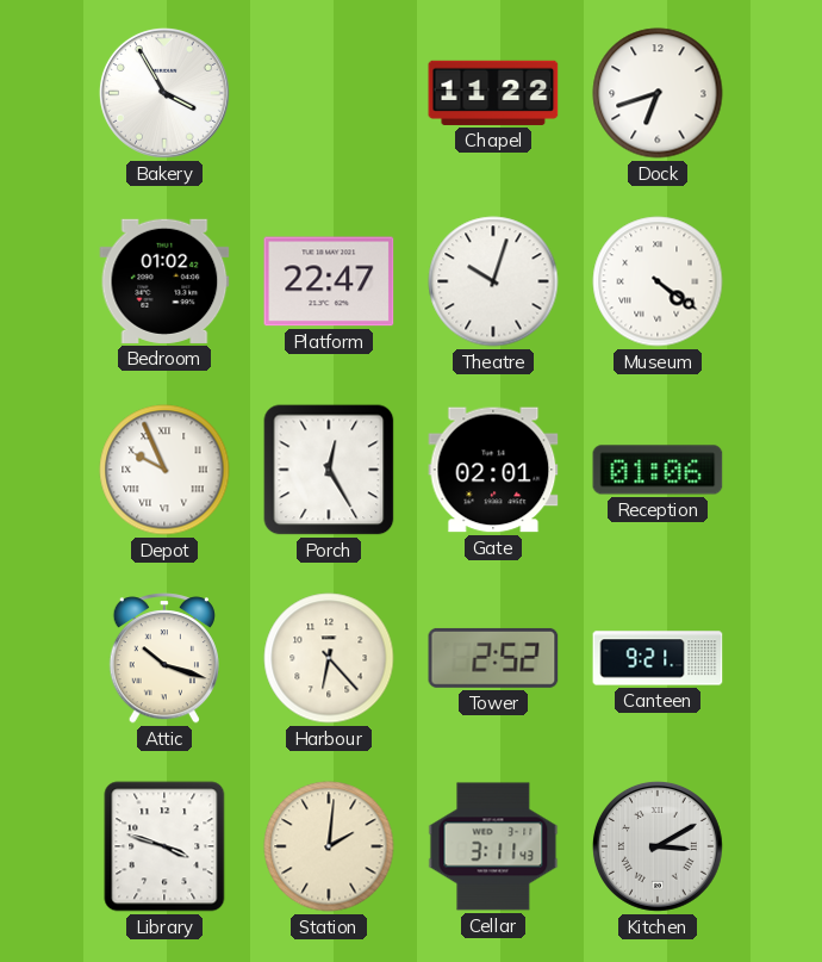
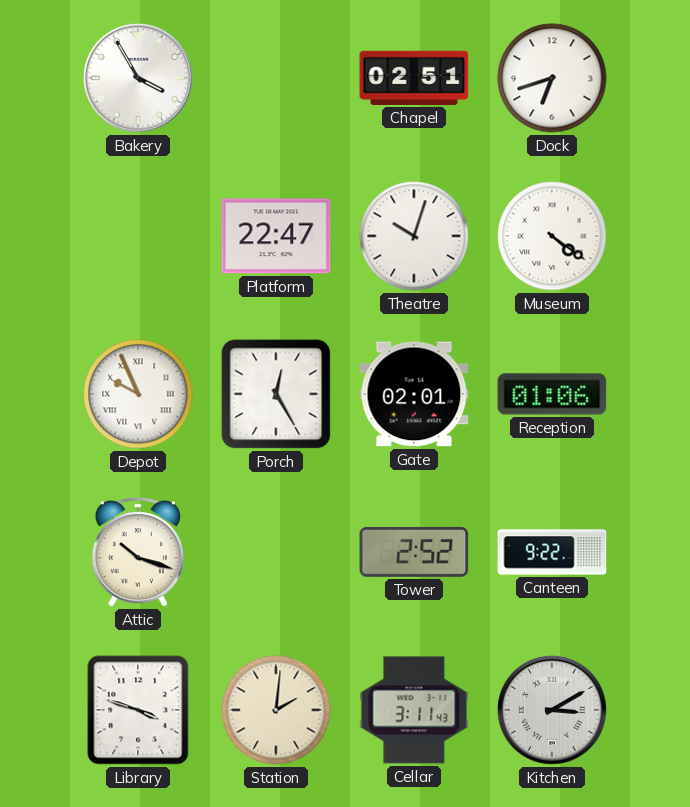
Chapel: 11:22 -> 02:51
Bedroom: 01:02 -> none
Harbour: 6:23 -> none
Canteen: 9:21 -> 9:22
